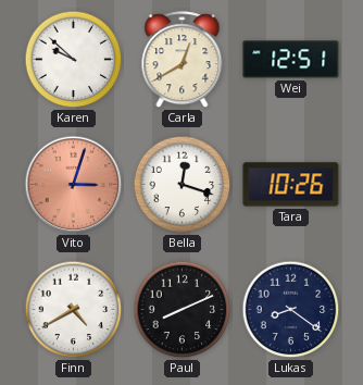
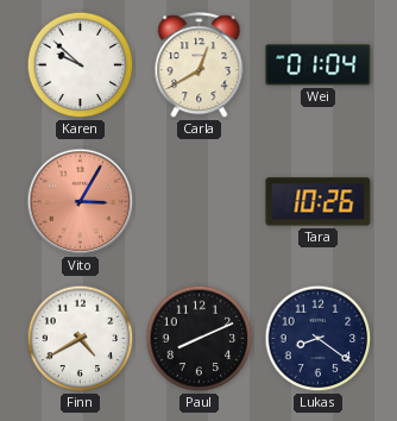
Wei: 12:51 -> 01:04
Vito: 3:03 -> 3:05
Bella: 12:18 -> none
